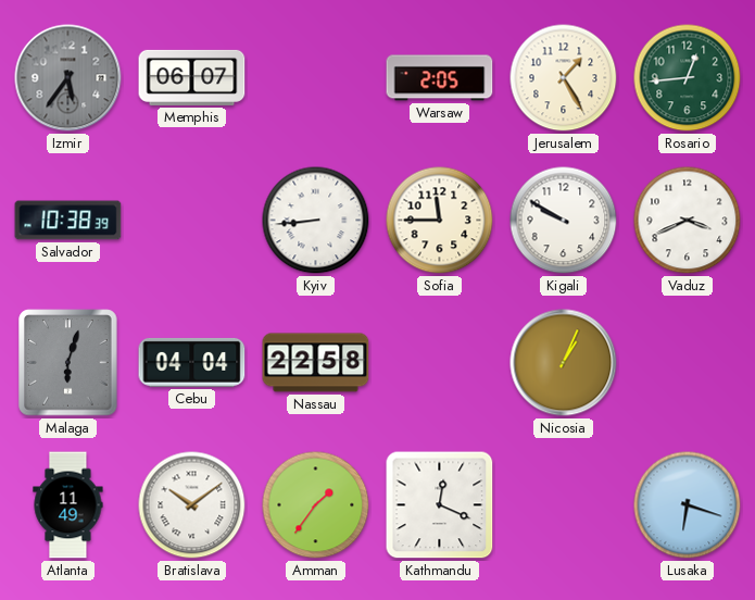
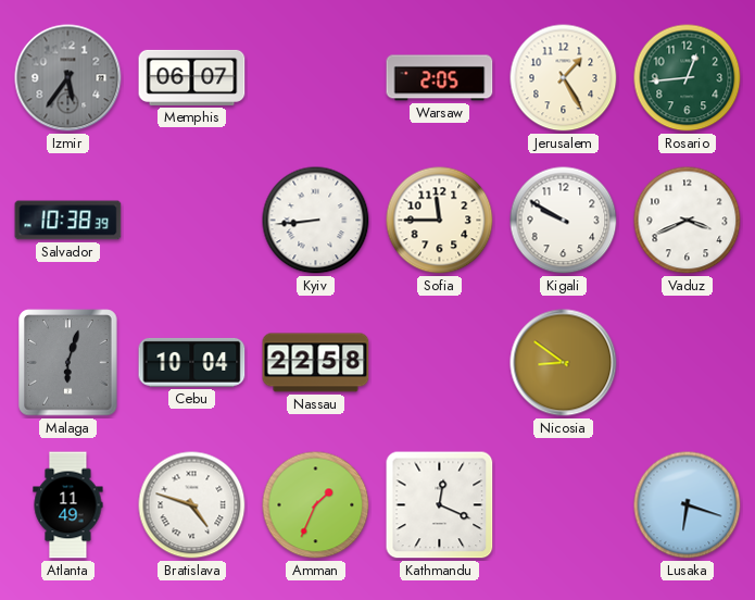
Cebu: 04:04 -> 10:04
Nicosia: 1:04 -> 8:51
Bratislava: 10:09 -> 4:48
Amman: 1:36 -> 1:34
